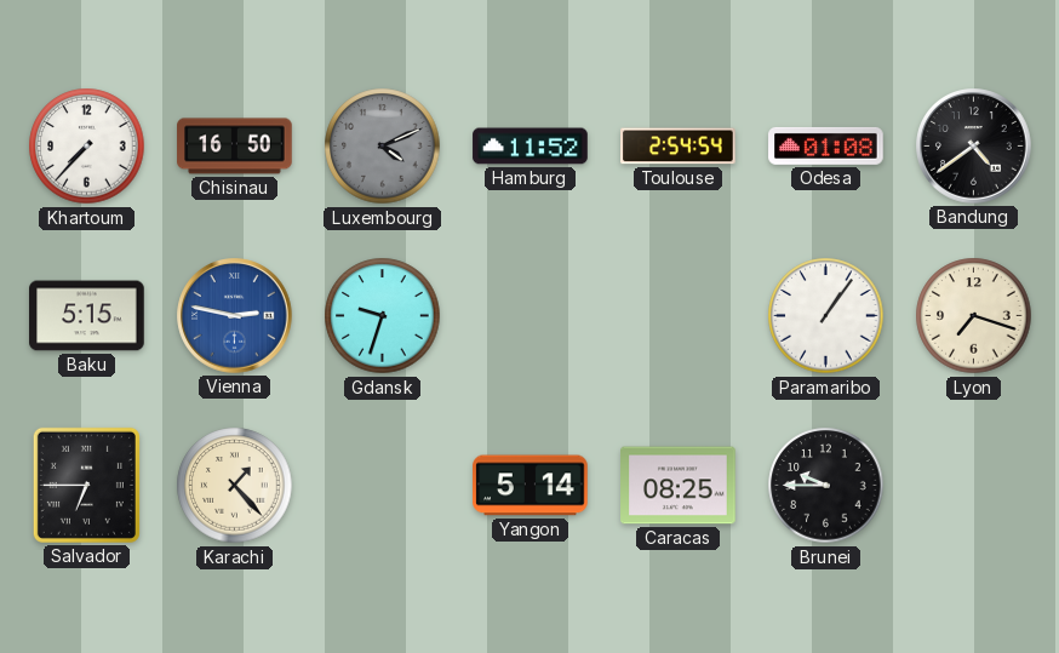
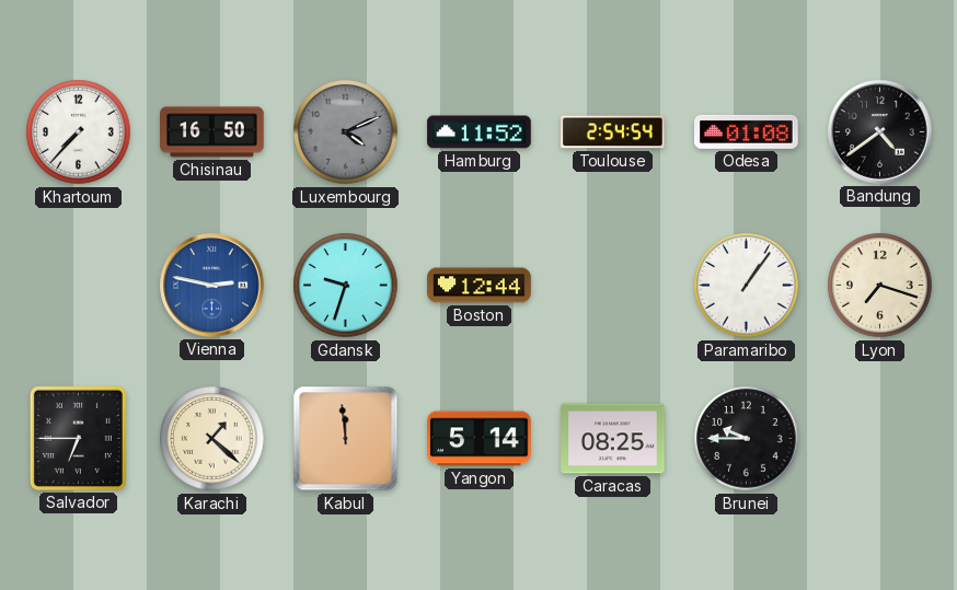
Baku: 5:15 -> none
Boston: none -> 12:44
Karachi: 1:23 -> 1:22
Kabul: none -> 11:59
